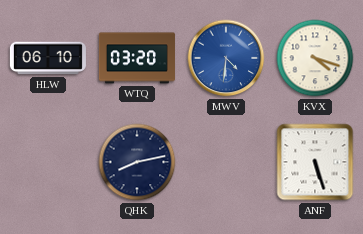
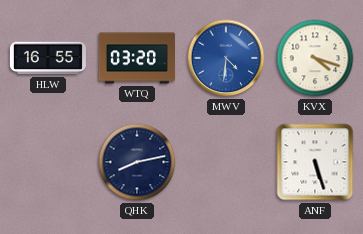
HLW: 06:10 -> 16:55
